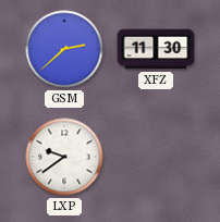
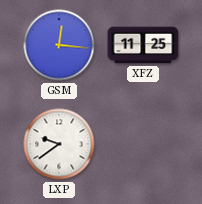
GSM: 2:38 -> 12:16
XFZ: 11:30 -> 11:25
